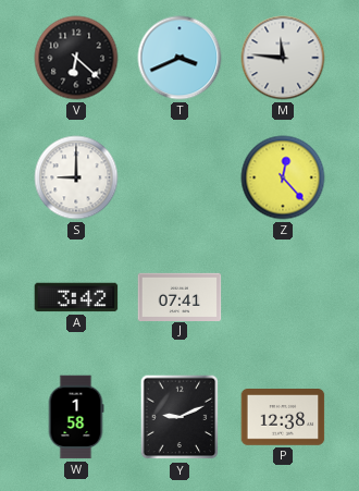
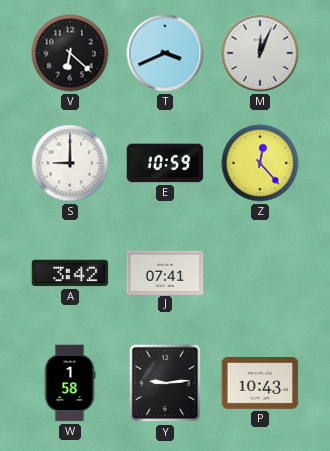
M: 11:46 -> 12:04
E: none -> 10:59
Y: 9:11 -> 9:14
P: 12:38 -> 10:43
